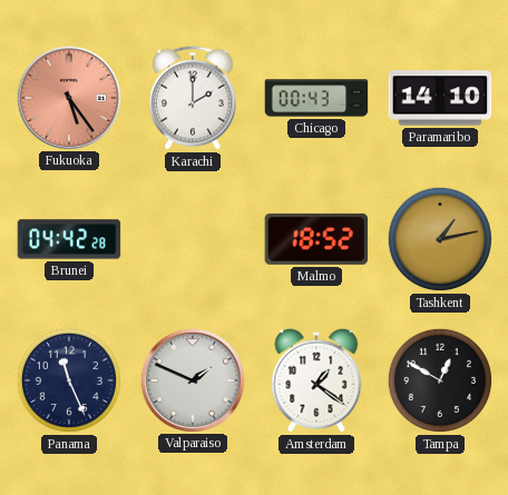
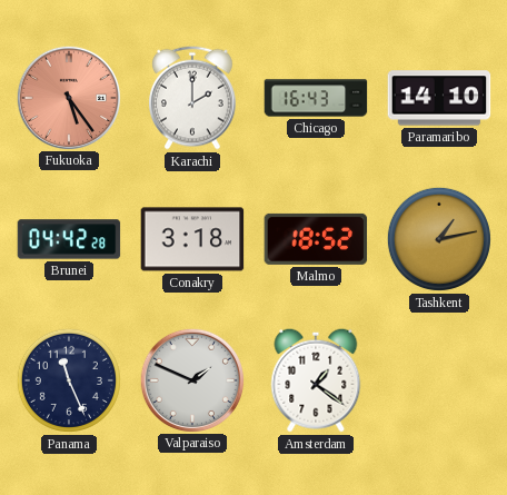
Chicago: 00:43 -> 16:43
Conakry: none -> 3:18
Tampa: 12:50 -> none
